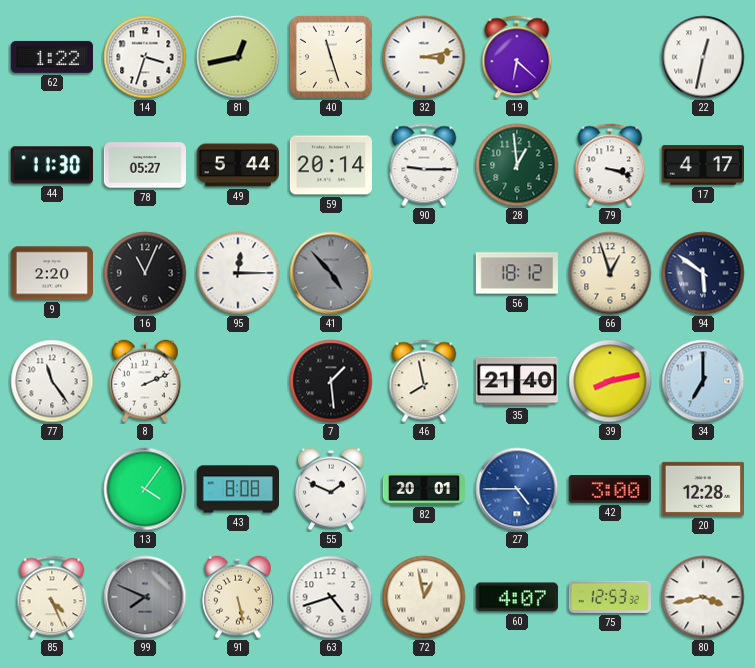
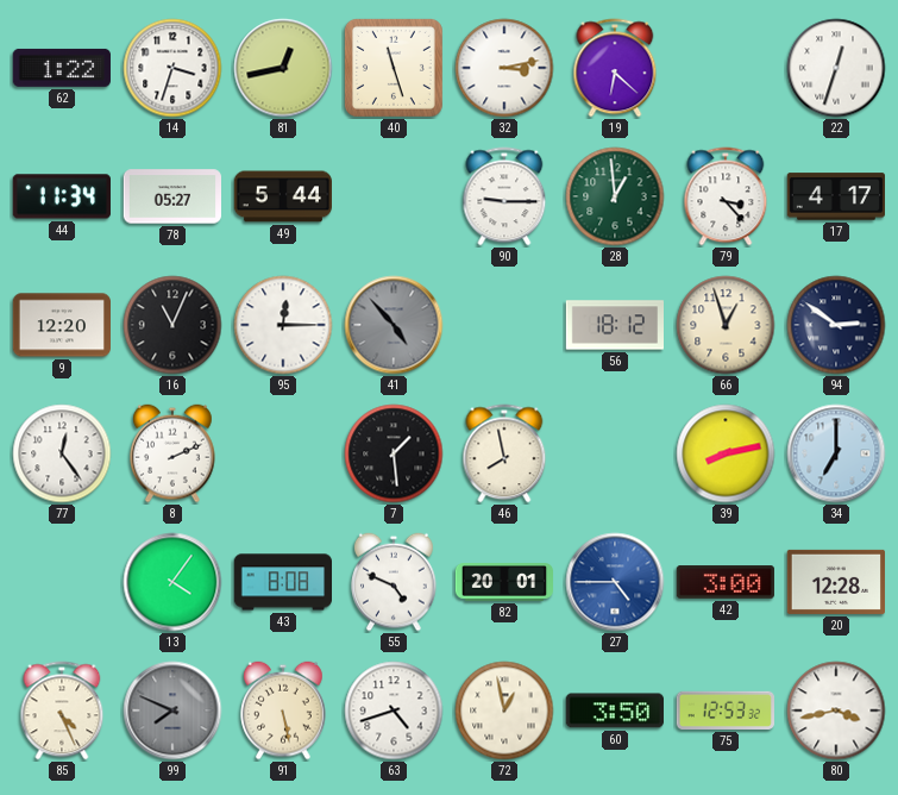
22: 12:32 -> 12:33
44: 11:30 -> 11:34
59: 20:14 -> none
79: 3:18 -> 3:23
9: 2:20 -> 12:20
94: 5:51 -> 2:51
77: 11:24 -> 12:24
35: 21:40 -> none
55: 1:49 -> 4:49
60: 4:07 -> 3:50
